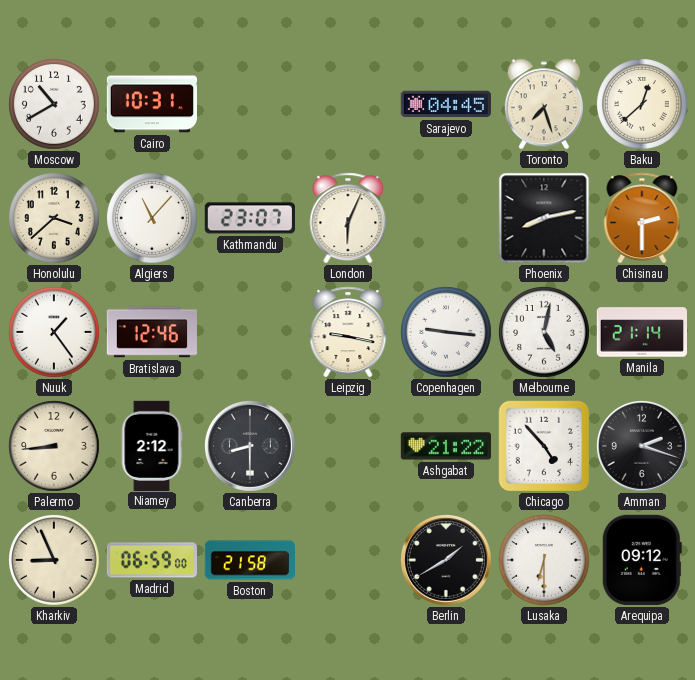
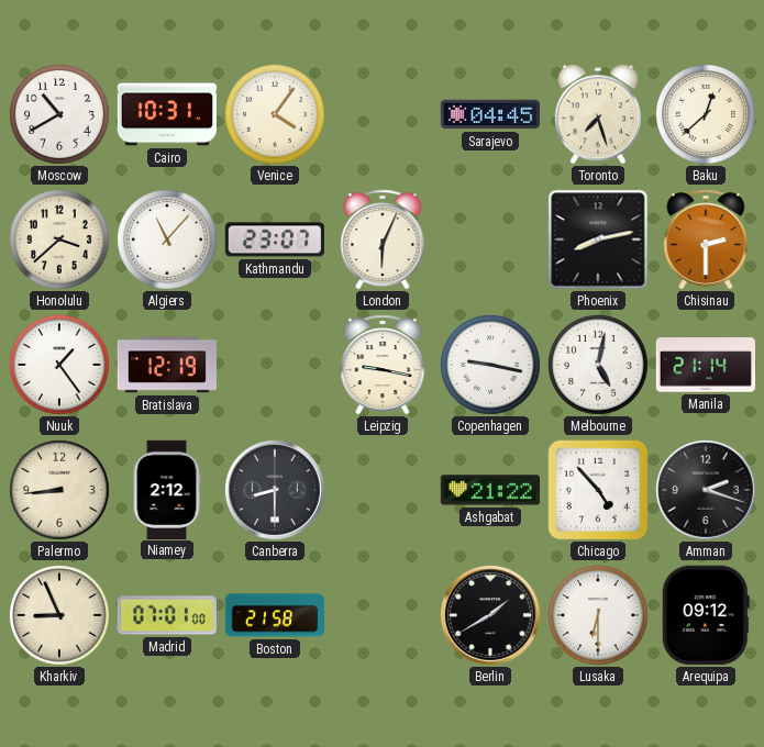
Venice: none -> 4:06
Bratislava: 12:46 -> 12:19
Copenhagen: 9:16 -> 9:17
Madrid: 06:59 -> 07:01
